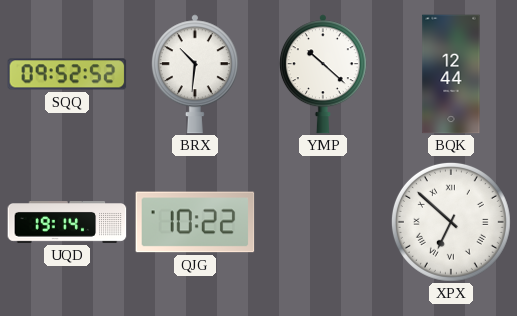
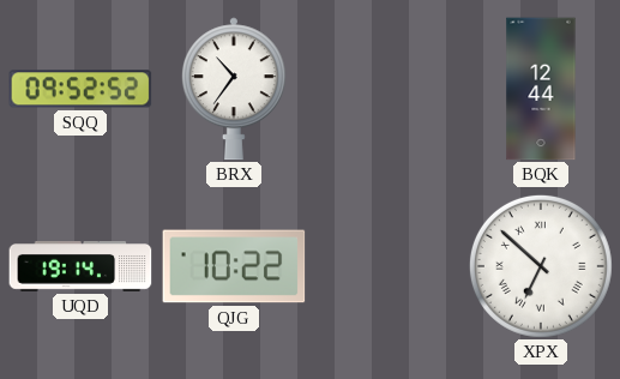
BRX: 10:31 -> 10:36
YMP: 10:22 -> none
